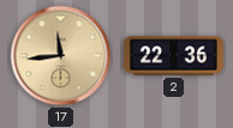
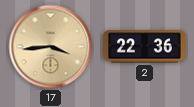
17: 11:44 -> 3:44
